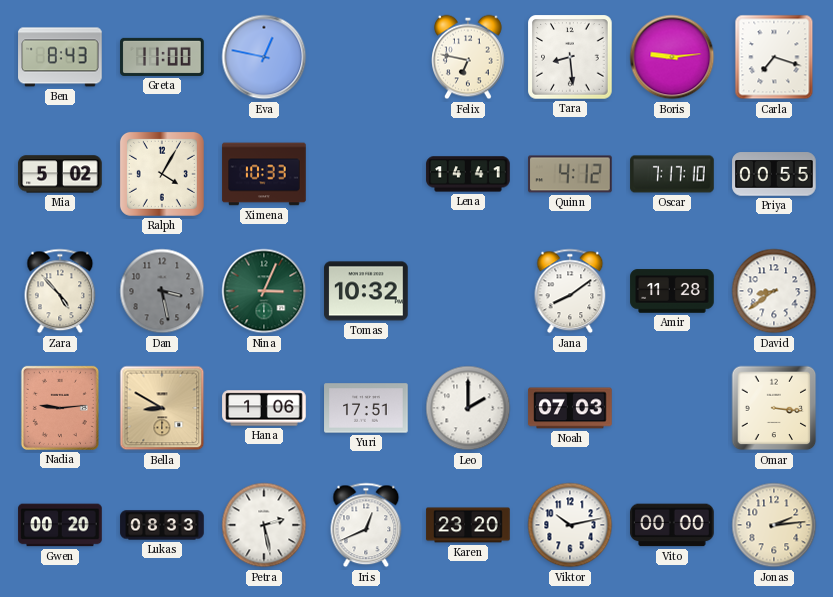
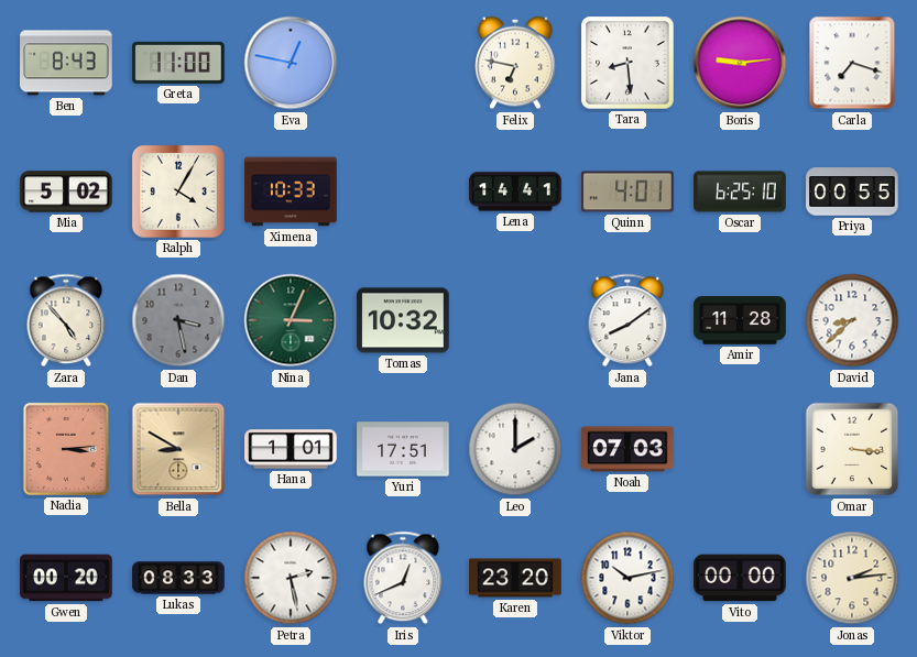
Quinn: 4:12 -> 4:01
Oscar: 7:17 -> 6:25
David: 8:39 -> 8:38
Nadia: 9:14 -> 3:14
Hana: 1:06 -> 1:01
